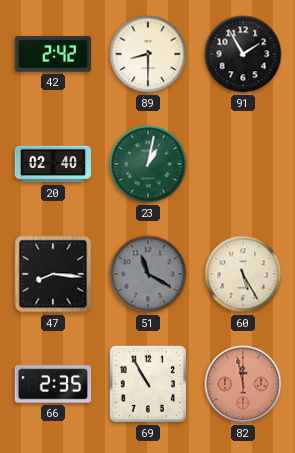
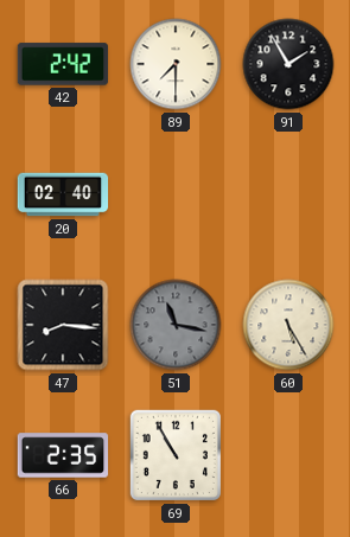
89: 8:30 -> 7:30
23: 1:02 -> none
51: 11:20 -> 11:17
82: 11:58 -> none
